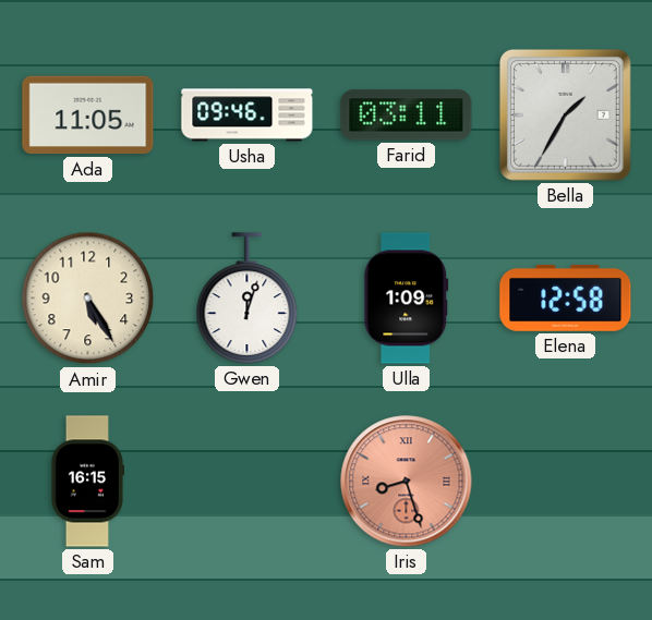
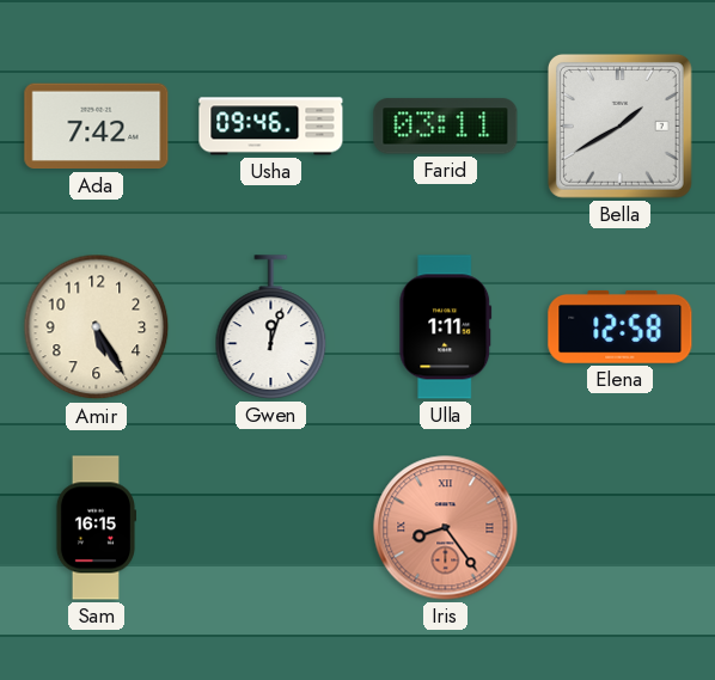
Ada: 11:05 -> 7:42
Bella: 1:35 -> 1:40
Ulla: 1:09 -> 1:11
Iris: 8:27 -> 8:24
